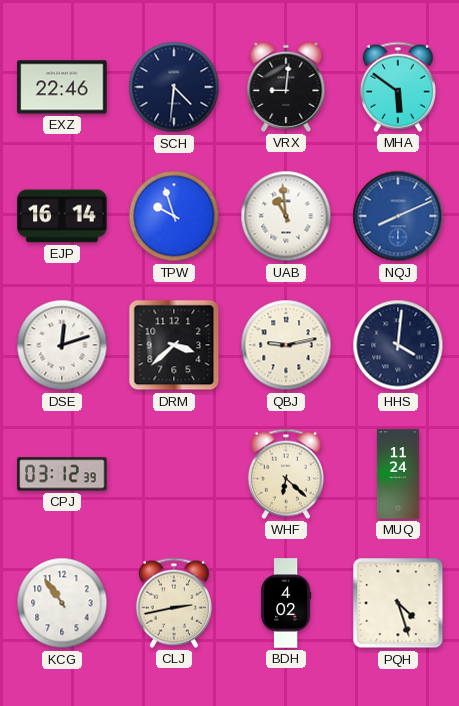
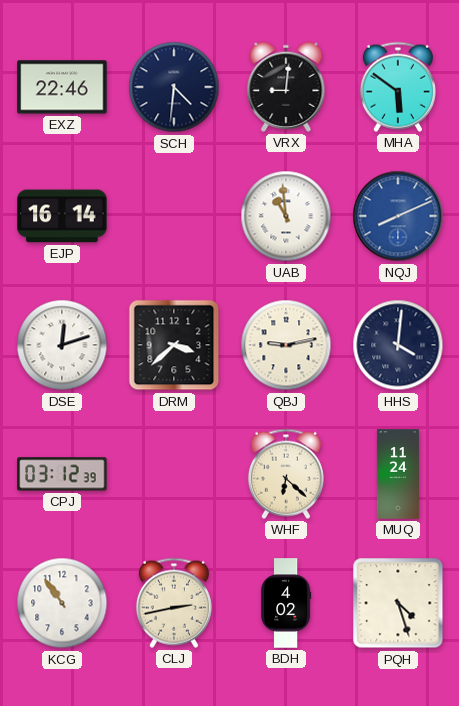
TPW: 9:57 -> none
